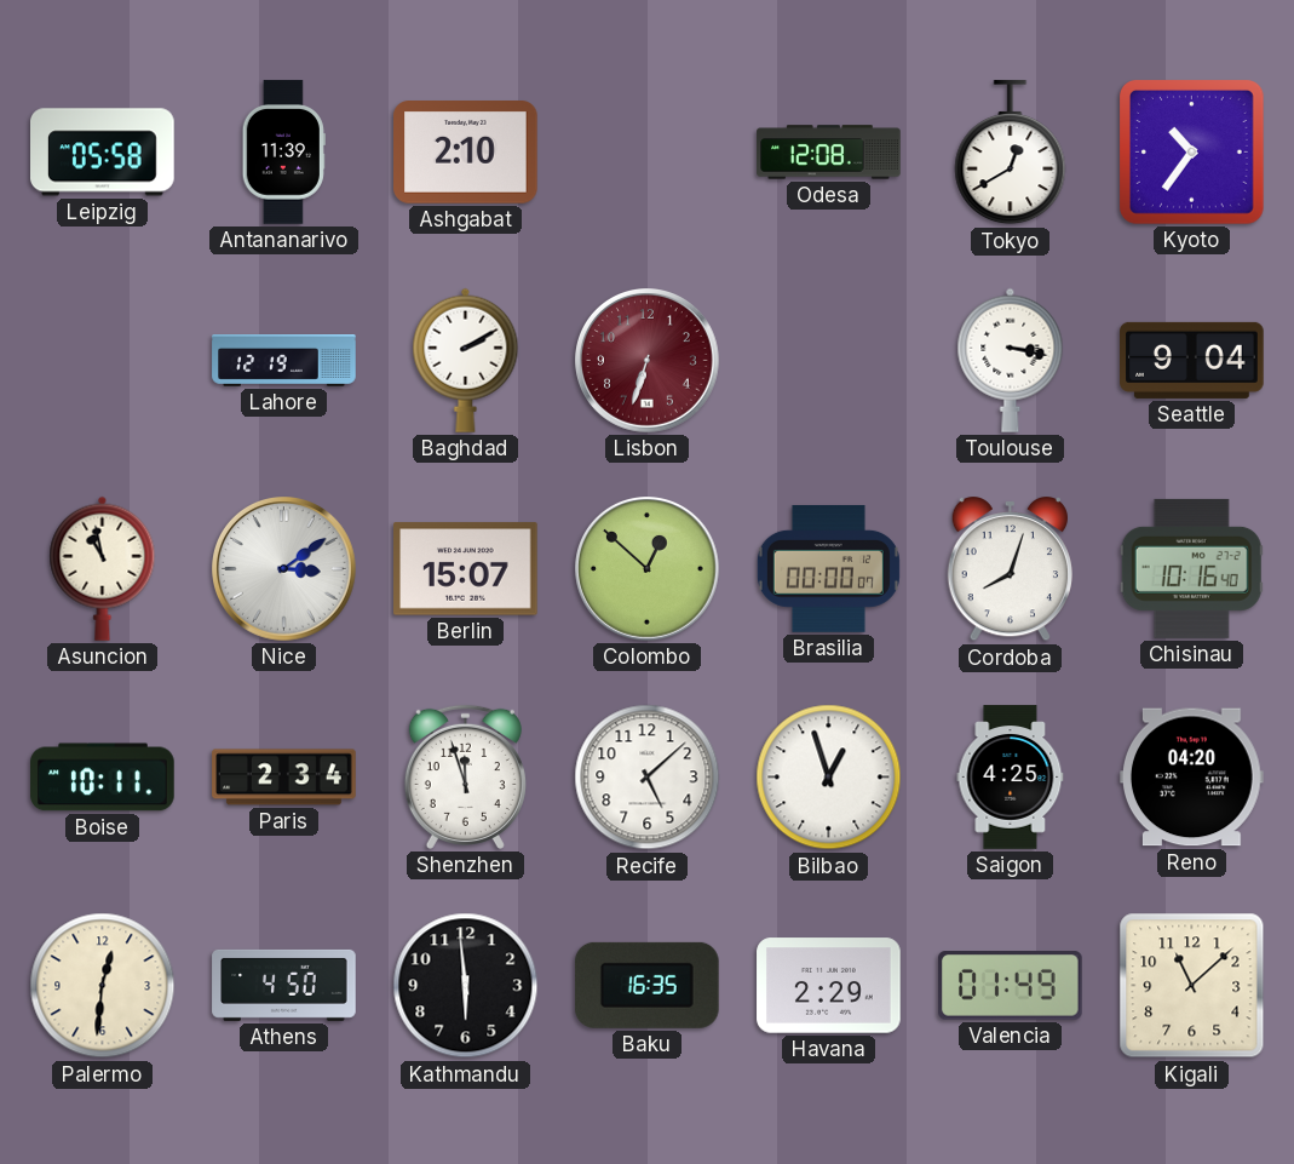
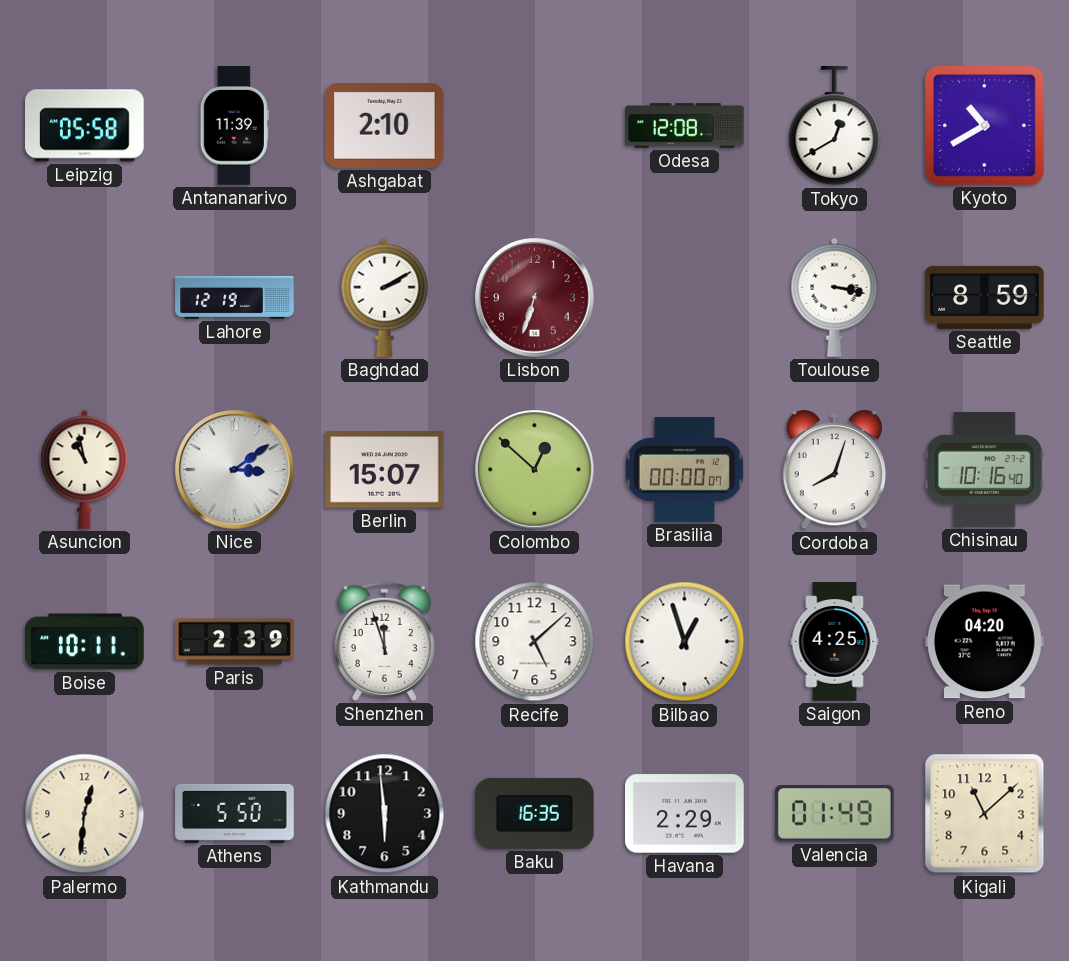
Kyoto: 10:36 -> 10:40
Seattle: 9:04 -> 8:59
Paris: 2:34 -> 2:39
Athens: 4:50 -> 5:50
